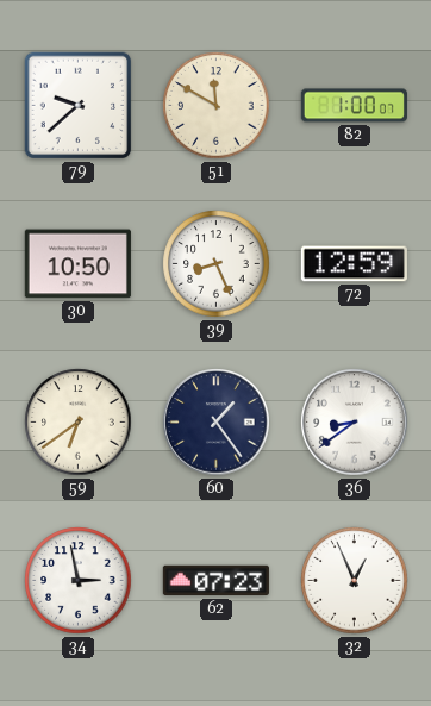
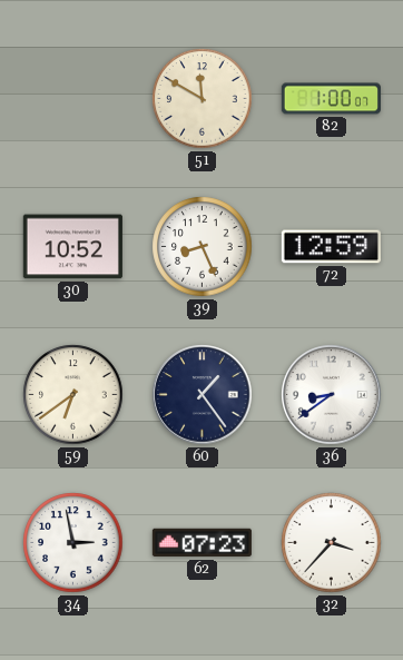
79: 9:38 -> none
30: 10:50 -> 10:52
32: 12:56 -> 3:37
